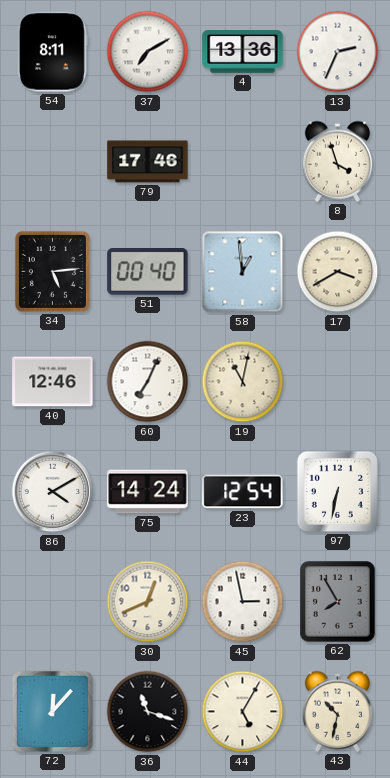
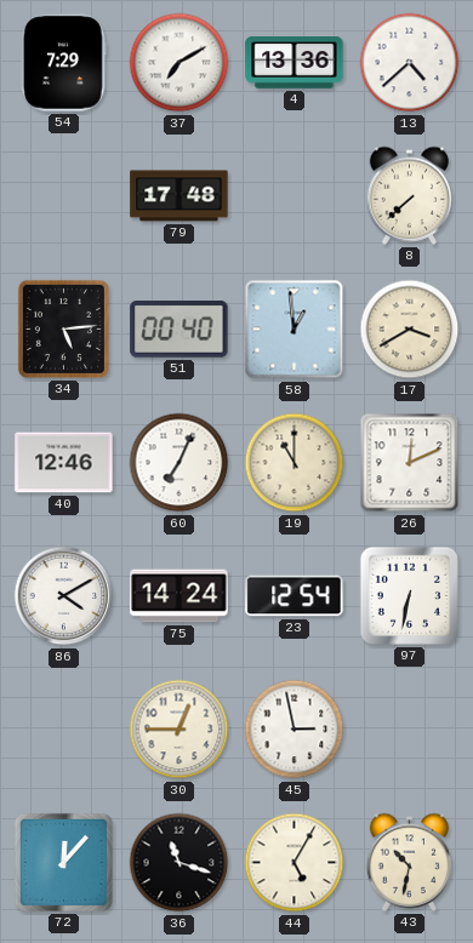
54: 8:11 -> 7:29
13: 2:34 -> 4:38
79: 17:46 -> 17:48
8: 3:57 -> 7:38
19: 11:02 -> 11:00
26: none -> 12:11
30: 12:41 -> 12:45
62: 7:55 -> none
